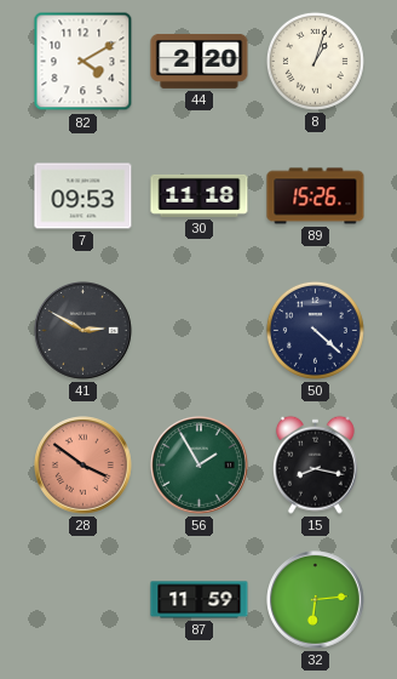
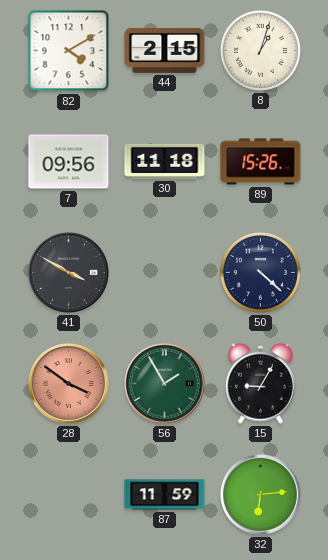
44: 2:20 -> 2:15
7: 09:53 -> 09:56
41: 2:50 -> 3:50
15: 8:17 -> 9:05
